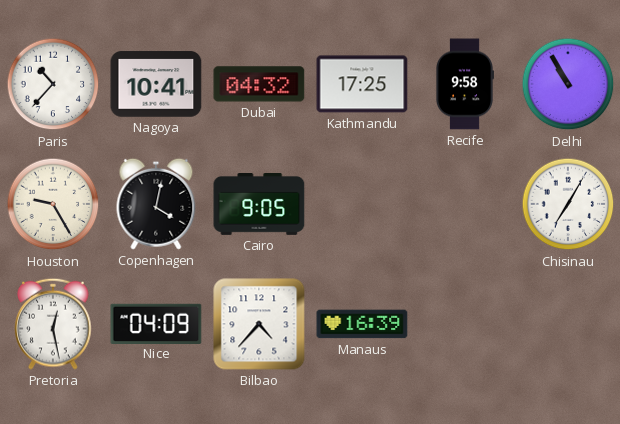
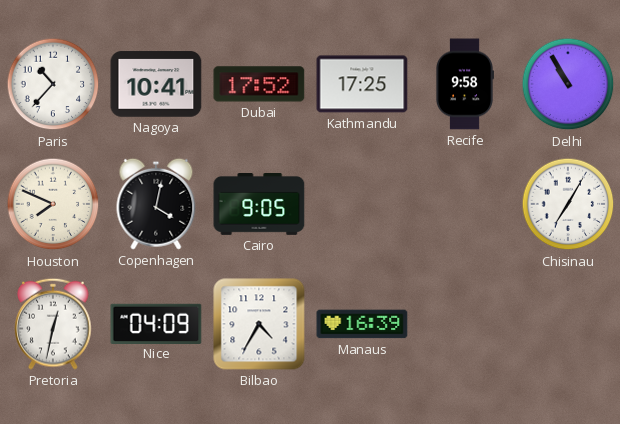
Dubai: 04:32 -> 17:52
Houston: 9:25 -> 7:49
Pretoria: 12:28 -> 12:32
Bilbao: 4:37 -> 4:35
